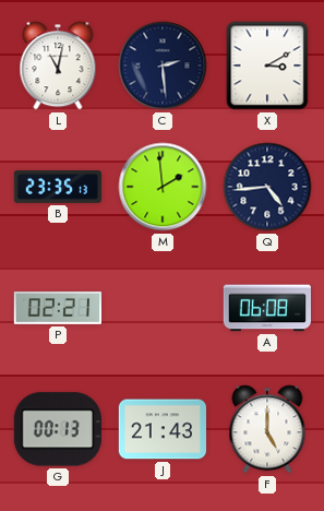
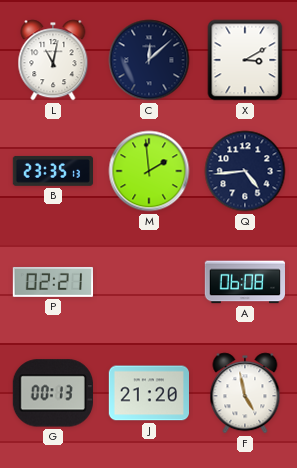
C: 2:29 -> 12:08
J: 21:43 -> 21:20
F: 5:00 -> 4:58
